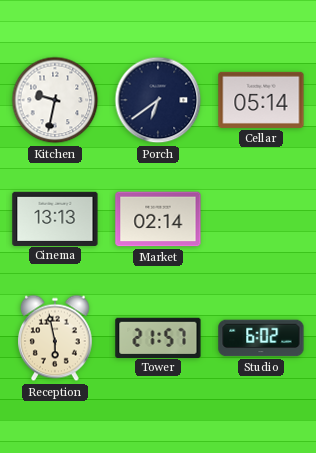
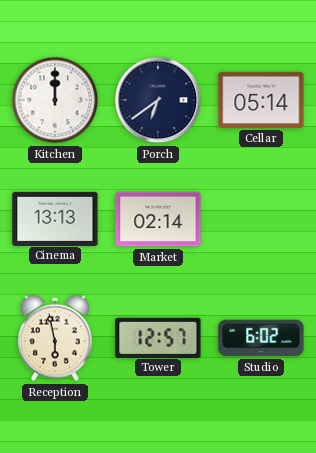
Kitchen: 9:32 -> 12:00
Tower: 21:57 -> 12:57
